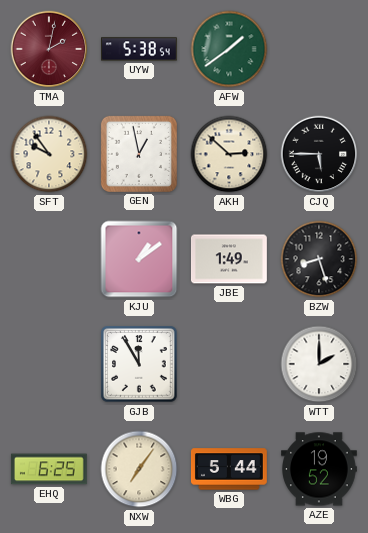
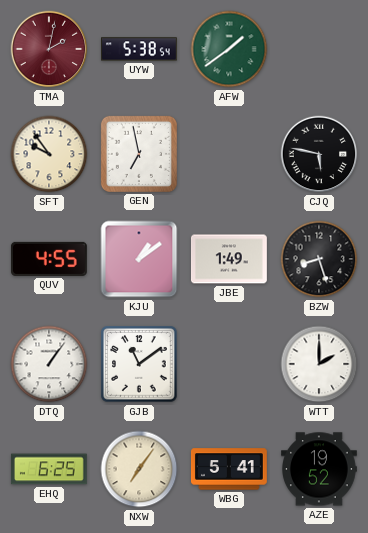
GEN: 12:58 -> 6:58
AKH: 2:52 -> none
CJQ: 5:45 -> 5:47
QUV: none -> 4:55
DTQ: none -> 1:06
GJB: 11:55 -> 11:09
WBG: 5:44 -> 5:41
